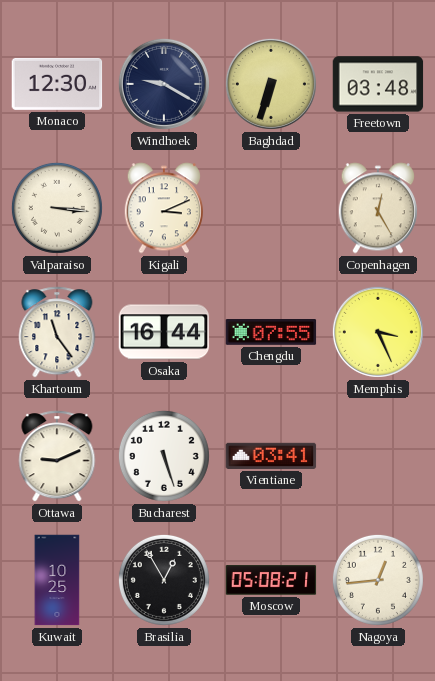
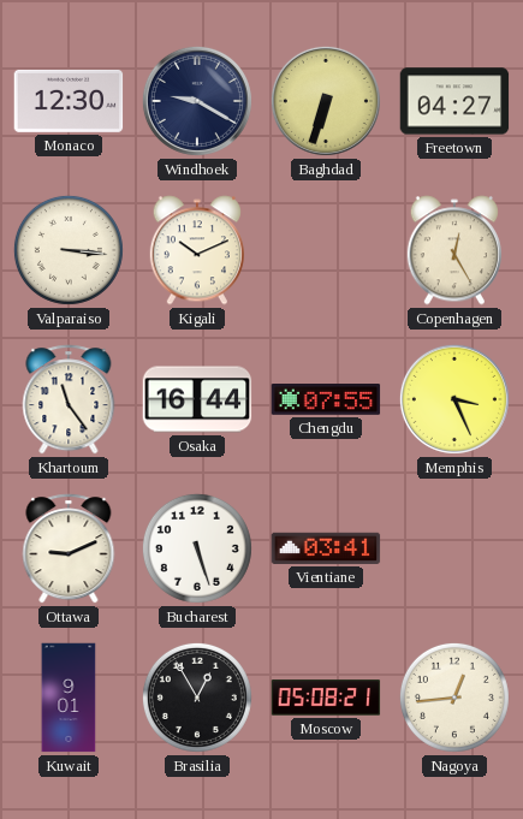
Freetown: 03:48 -> 04:27
Kigali: 3:11 -> 10:11
Kuwait: 10:25 -> 9:01
